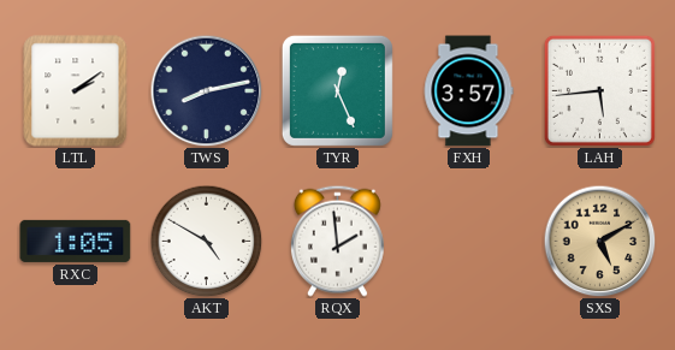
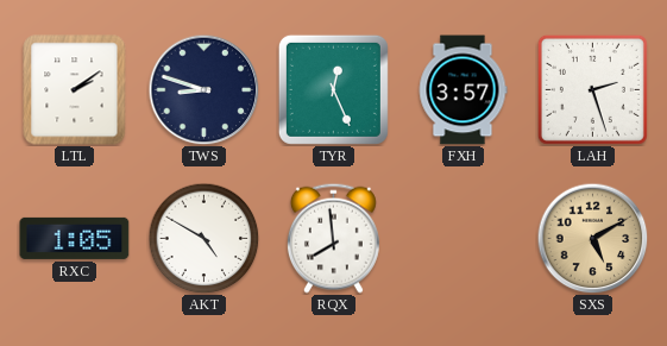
TWS: 8:13 -> 8:48
LAH: 5:44 -> 2:27
RQX: 1:59 -> 7:59
